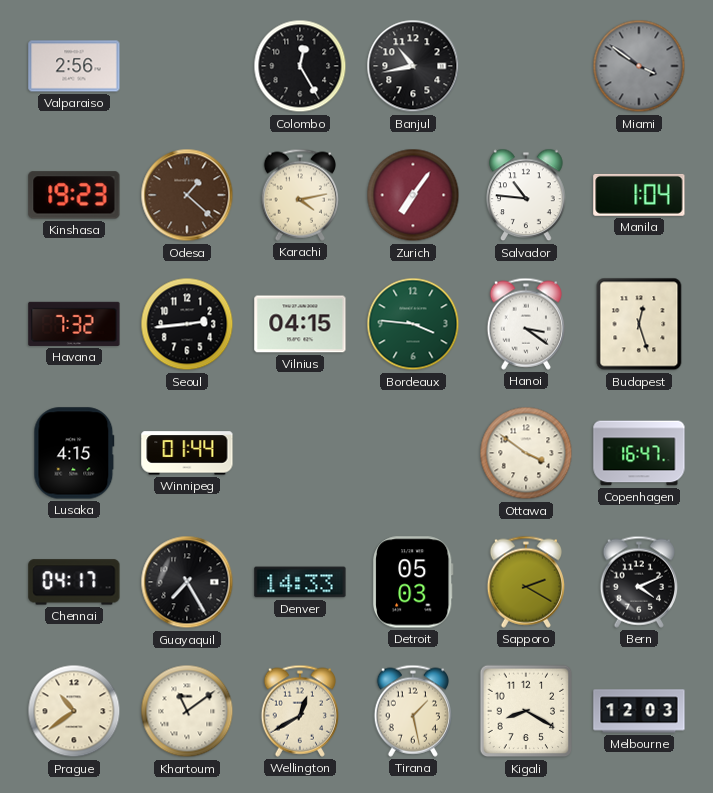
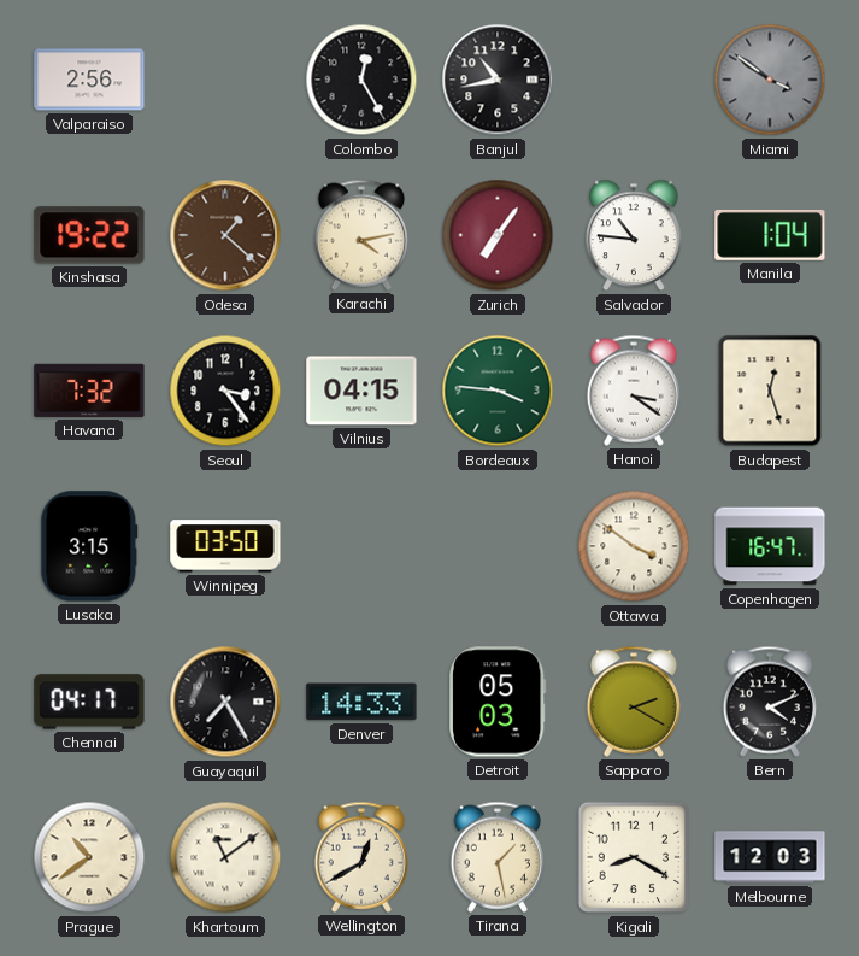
Kinshasa: 19:23 -> 19:22
Seoul: 2:44 -> 3:24
Lusaka: 4:15 -> 3:15
Winnipeg: 01:44 -> 03:50
